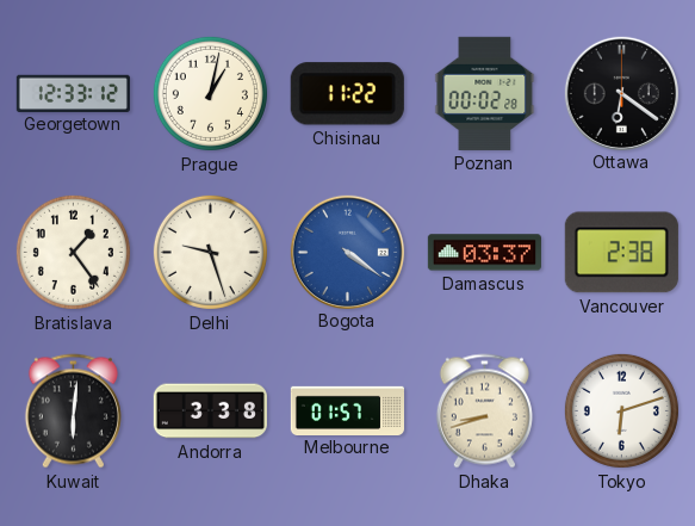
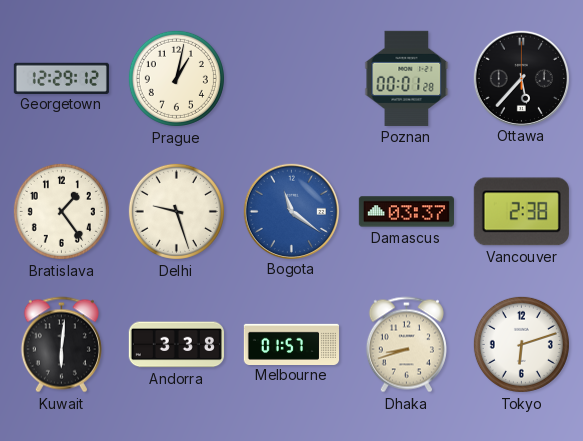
Georgetown: 12:33 -> 12:29
Chisinau: 11:22 -> none
Poznan: 00:02 -> 00:01
Ottawa: 6:21 -> 5:37
Bogota: 4:21 -> 11:21
